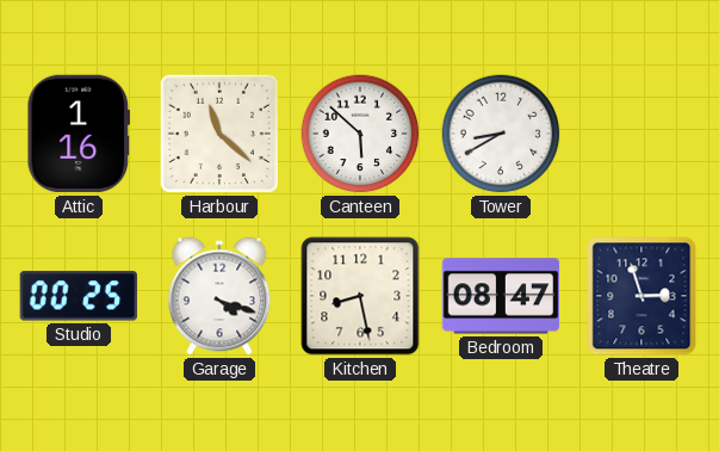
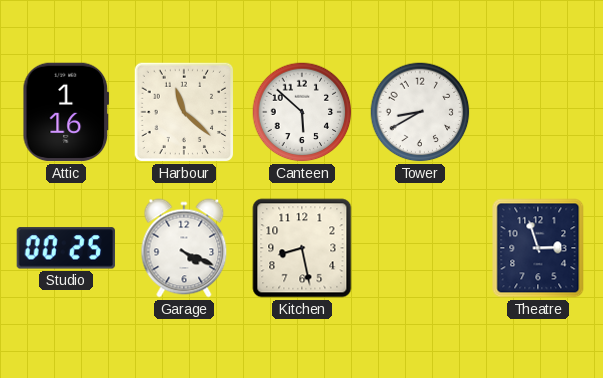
Garage: 4:18 -> 4:19
Bedroom: 08:47 -> none
